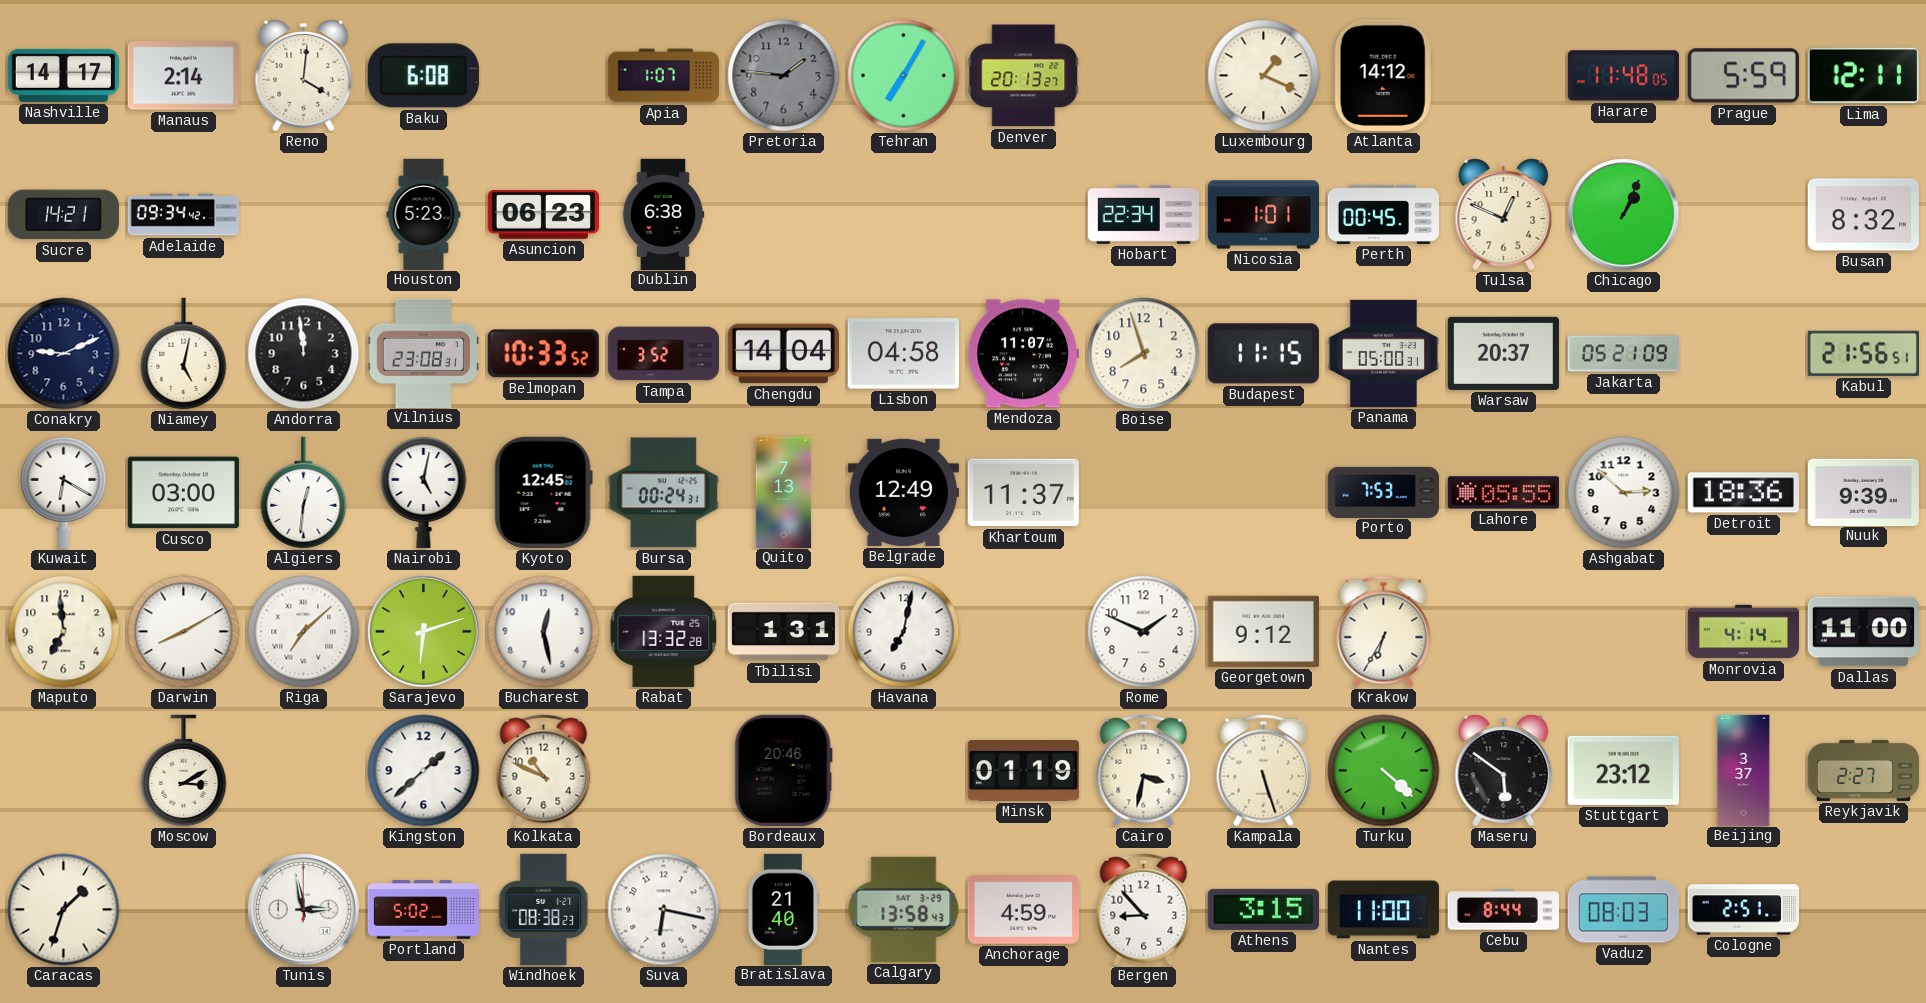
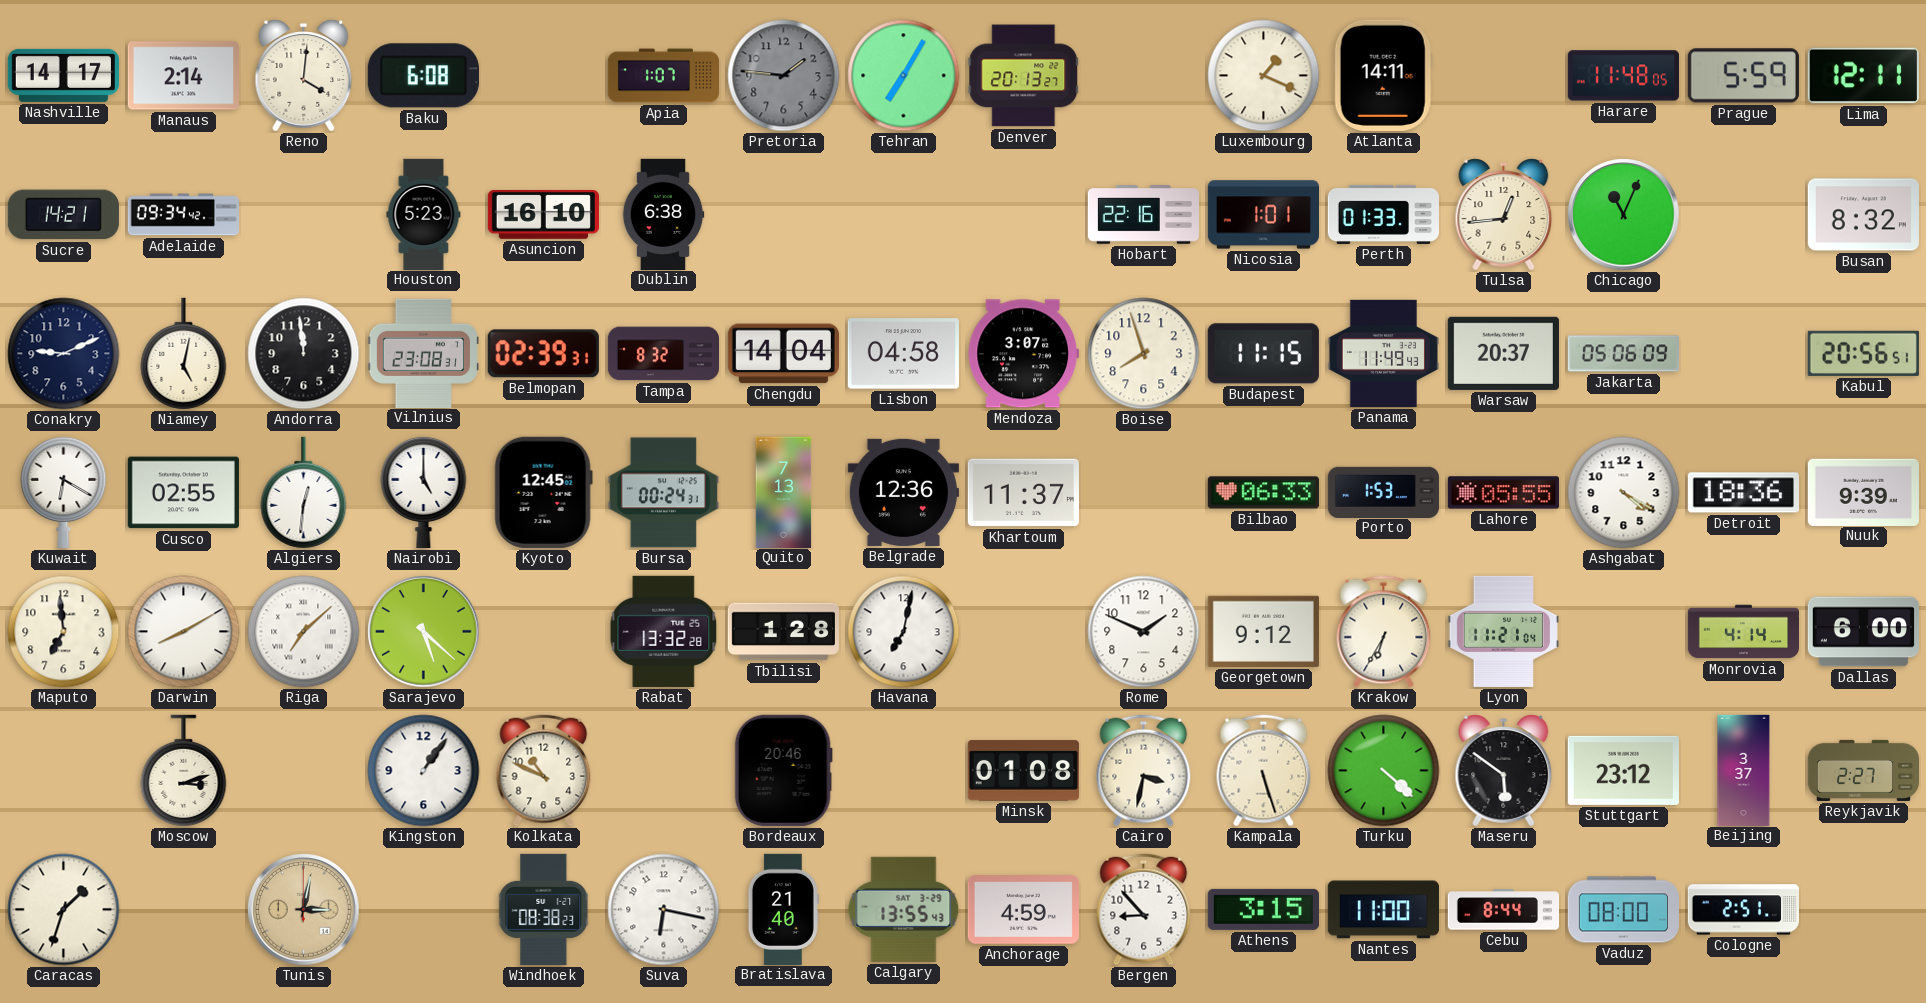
Atlanta: 14:12 -> 14:11
Asuncion: 06:23 -> 16:10
Hobart: 22:34 -> 22:16
Perth: 00:45 -> 01:33
Tulsa: 12:49 -> 12:44
Chicago: 1:04 -> 11:04
Belmopan: 10:33 -> 02:39
Tampa: 3:52 -> 8:32
Mendoza: 11:07 -> 3:07
Panama: 05:00 -> 11:49
Jakarta: 05:21 -> 05:06
Kabul: 21:56 -> 20:56
Cusco: 03:00 -> 02:55
Nairobi: 5:02 -> 5:00
Belgrade: 12:49 -> 12:36
Bilbao: none -> 06:33
Porto: 7:53 -> 1:53
Ashgabat: 2:52 -> 4:20
Sarajevo: 6:12 -> 5:22
Bucharest: 12:28 -> none
Tbilisi: 1:31 -> 1:28
Lyon: none -> 11:21
Dallas: 11:00 -> 6:00
Moscow: 3:10 -> 3:12
Kingston: 1:38 -> 1:06
Minsk: 01:19 -> 01:08
Tunis: 2:58 -> 3:02
Tunis dial: white -> champagne
Portland: 5:02 -> none
Calgary: 13:58 -> 13:55
Vaduz: 08:03 -> 08:00
